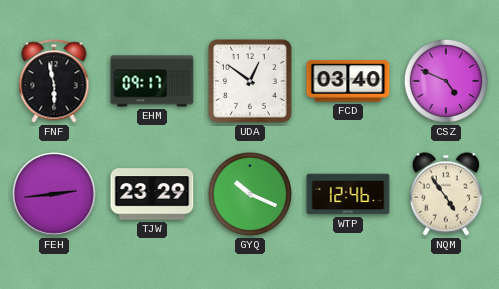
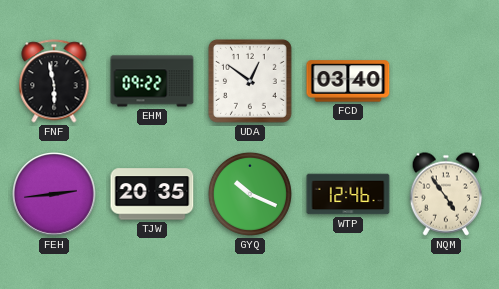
EHM: 09:17 -> 09:22
CSZ: 4:49 -> none
TJW: 23:29 -> 20:35
